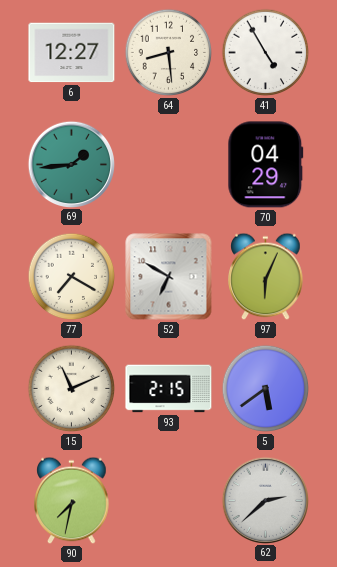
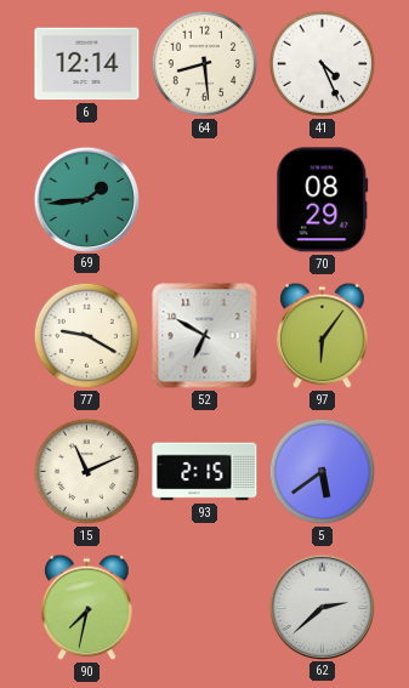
6: 12:27 -> 12:14
41: 4:55 -> 4:26
70: 04:29 -> 08:29
77: 7:20 -> 9:20
97: 6:04 -> 6:06
